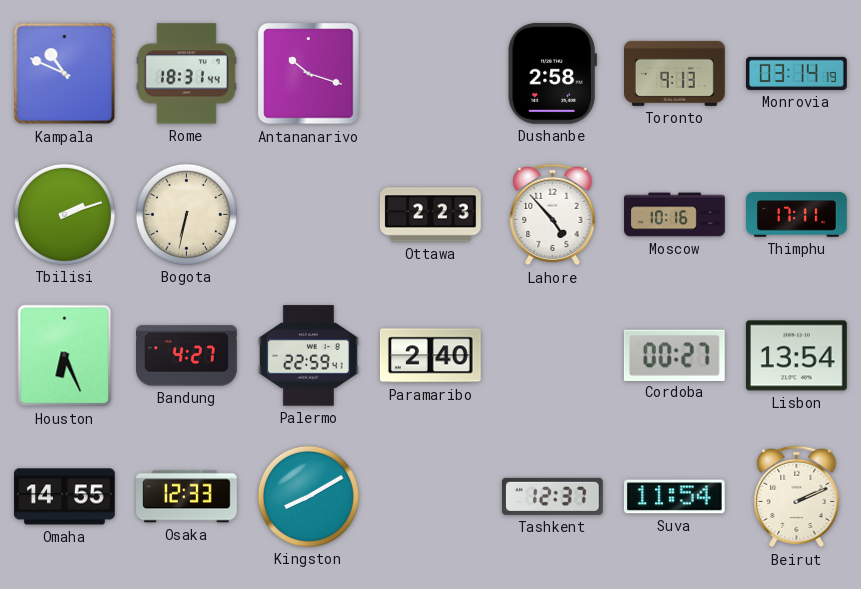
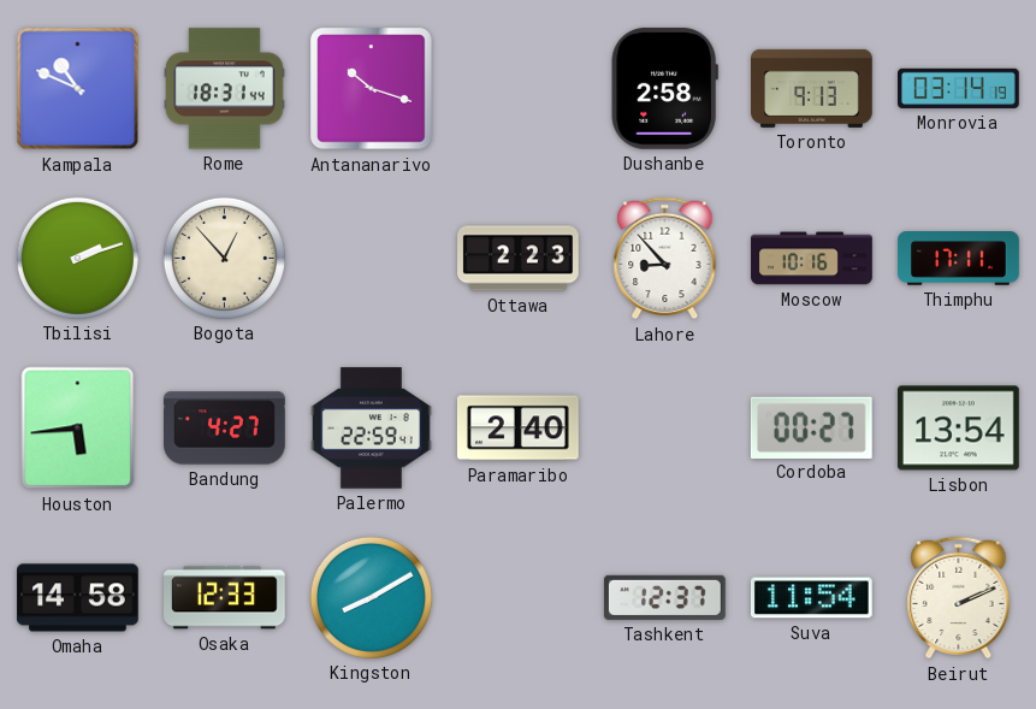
Bogota: 6:32 -> 12:53
Lahore: 4:53 -> 8:53
Houston: 6:26 -> 5:44
Omaha: 14:55 -> 14:58
